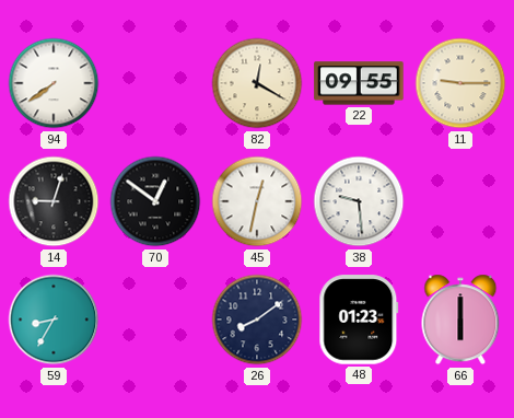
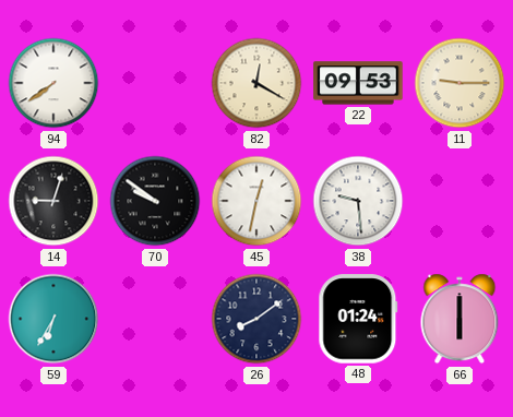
22: 09:55 -> 09:53
70: 12:51 -> 9:51
59: 8:35 -> 6:35
48: 01:23 -> 01:24
